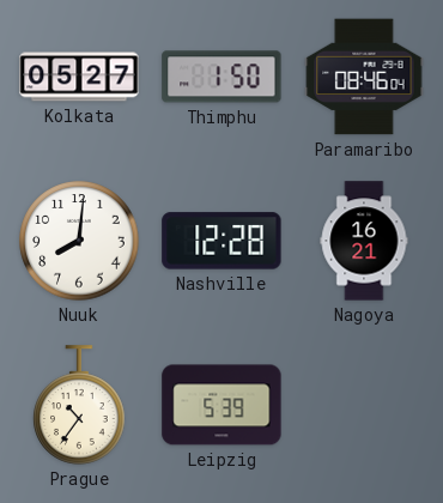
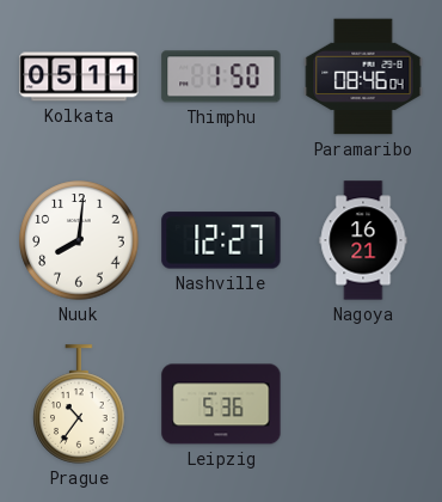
Kolkata: 05:27 -> 05:11
Nashville: 12:28 -> 12:27
Leipzig: 5:39 -> 5:36
